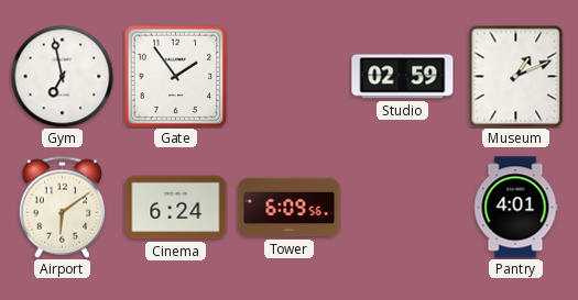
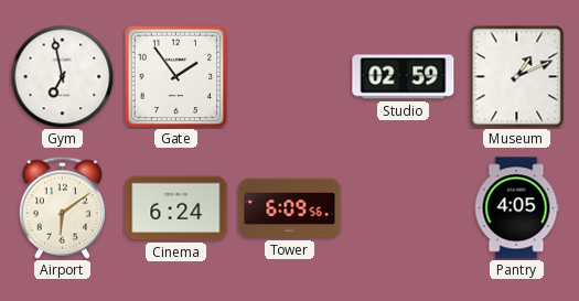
Pantry: 4:01 -> 4:05
